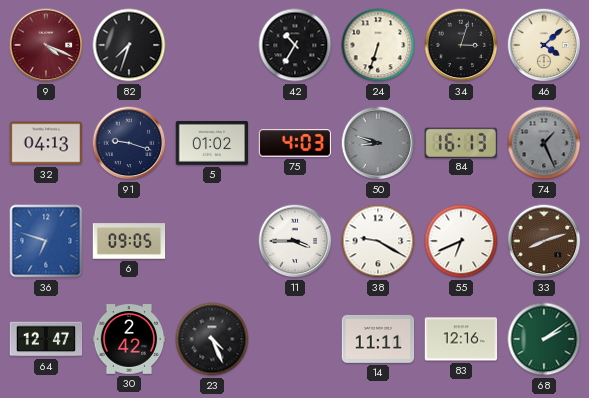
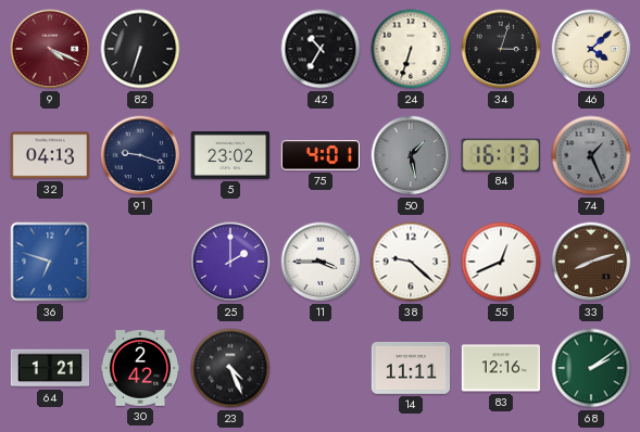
82: 7:33 -> 6:33
5: 01:02 -> 23:02
75: 4:03 -> 4:01
50: 8:48 -> 1:28
6: 09:05 -> none
25: none -> 2:00
38: 9:20 -> 9:22
55: 6:41 -> 12:41
64: 12:47 -> 1:21
